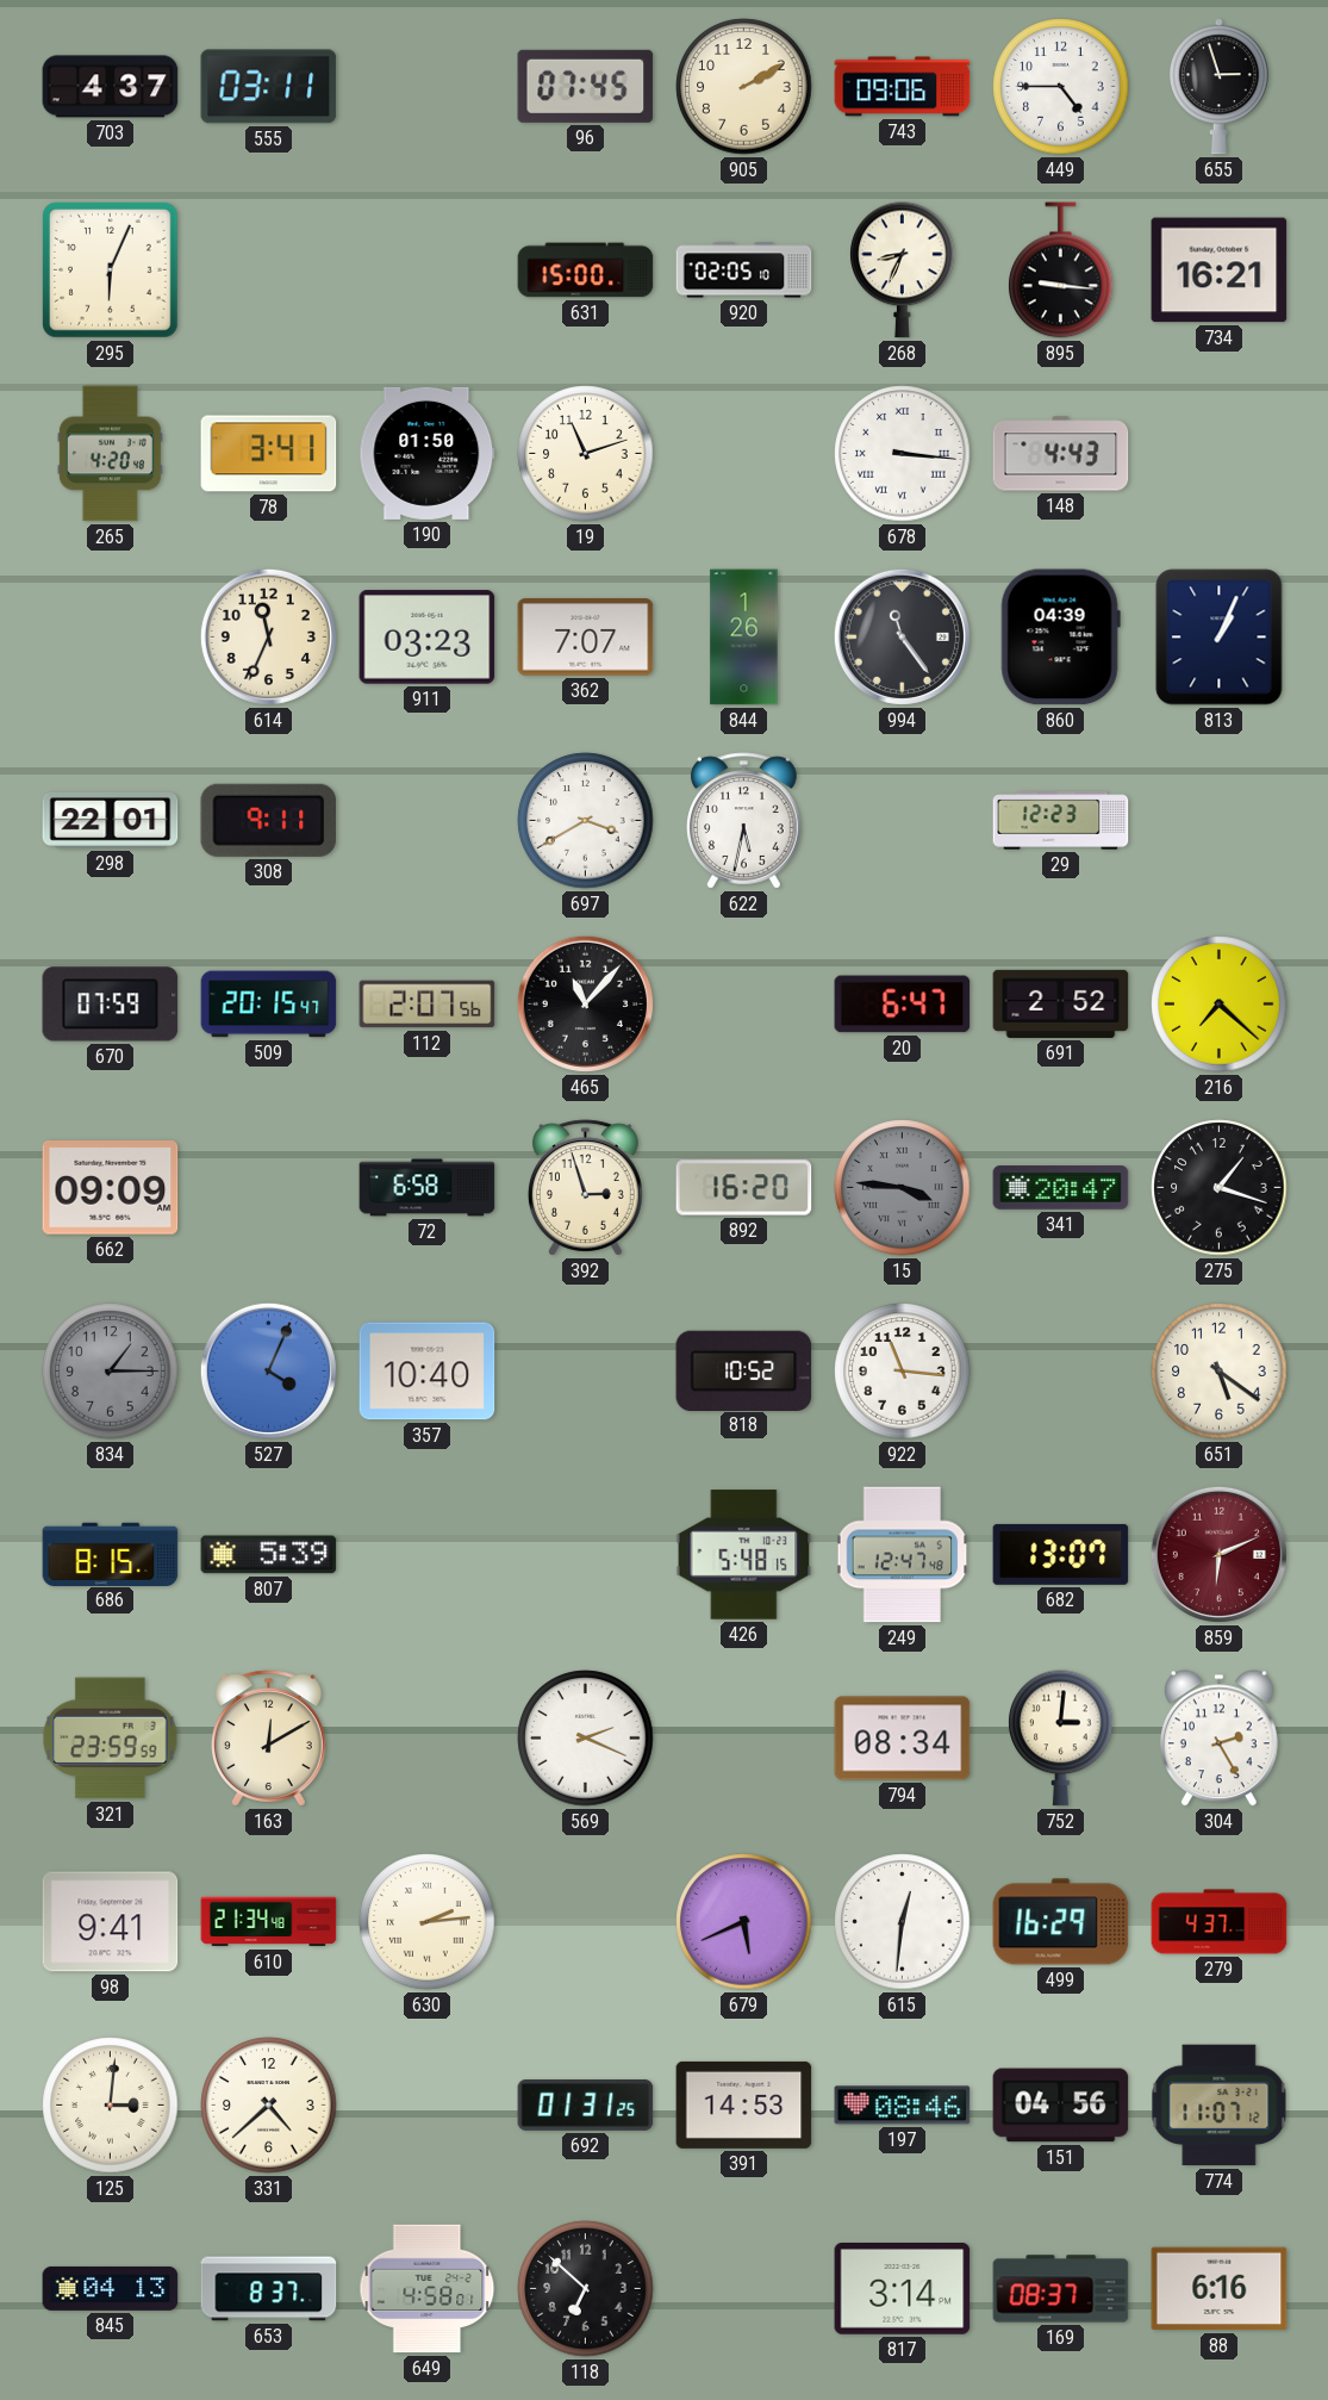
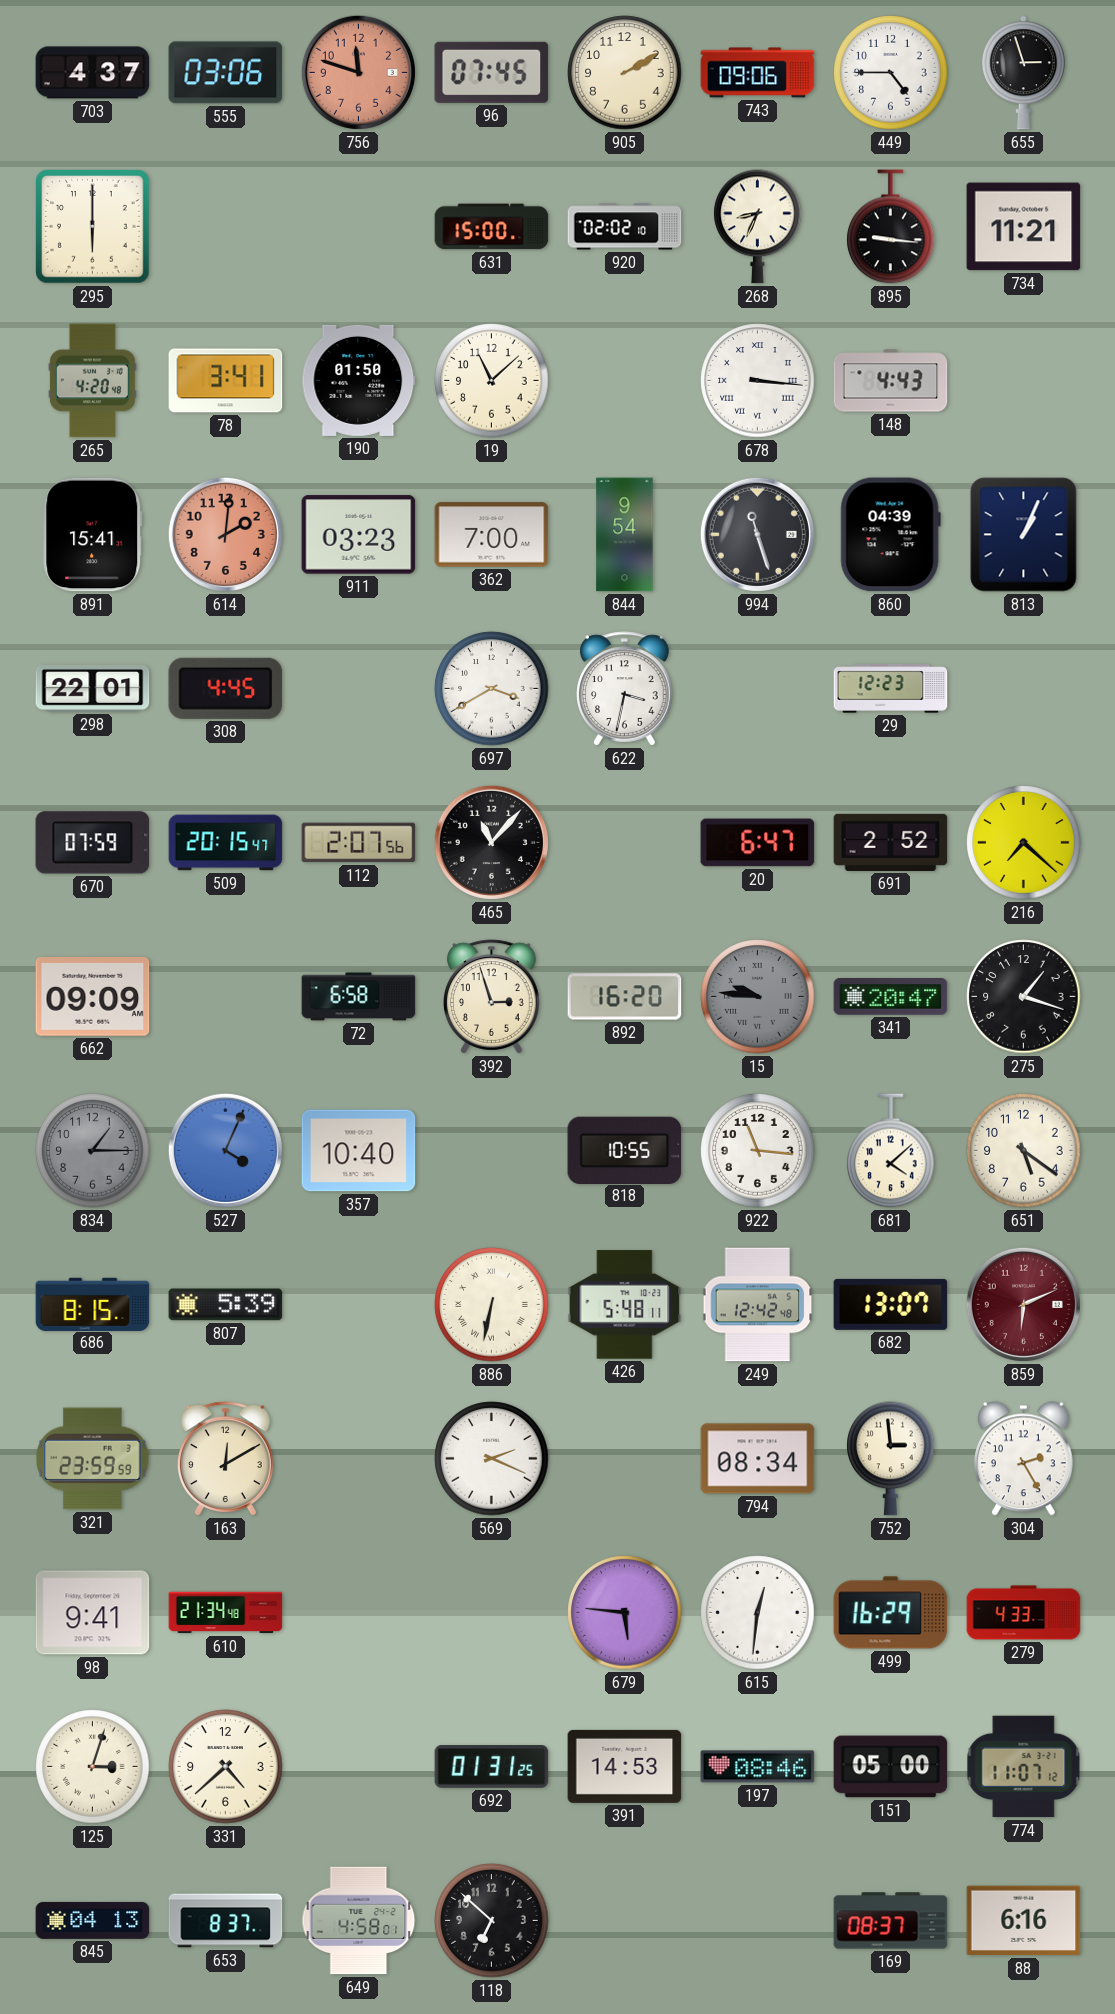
555: 03:11 -> 03:06
756: none -> 11:48
295: 6:04 -> 6:00
920: 02:05 -> 02:02
734: 16:21 -> 11:21
19: 11:12 -> 11:08
891: none -> 15:41
614: 11:34 -> 2:01
614 dial: cream -> salmon
362: 7:07 -> 7:00
844: 1:26 -> 9:54
994: 11:24 -> 11:27
308: 9:11 -> 4:45
622: 5:32 -> 3:32
15: 3:46 -> 9:46
818: 10:52 -> 10:55
681: none -> 4:08
886: none -> 6:32
426: 5:48:15 -> 5:48:11
249: 12:47 -> 12:42
752: 3:01 -> 2:59
630: 2:14 -> none
679: 5:41 -> 5:46
279: 4:37 -> 4:33
125: 3:01 -> 3:03
151: 04:56 -> 05:00
817: 3:14 -> none
